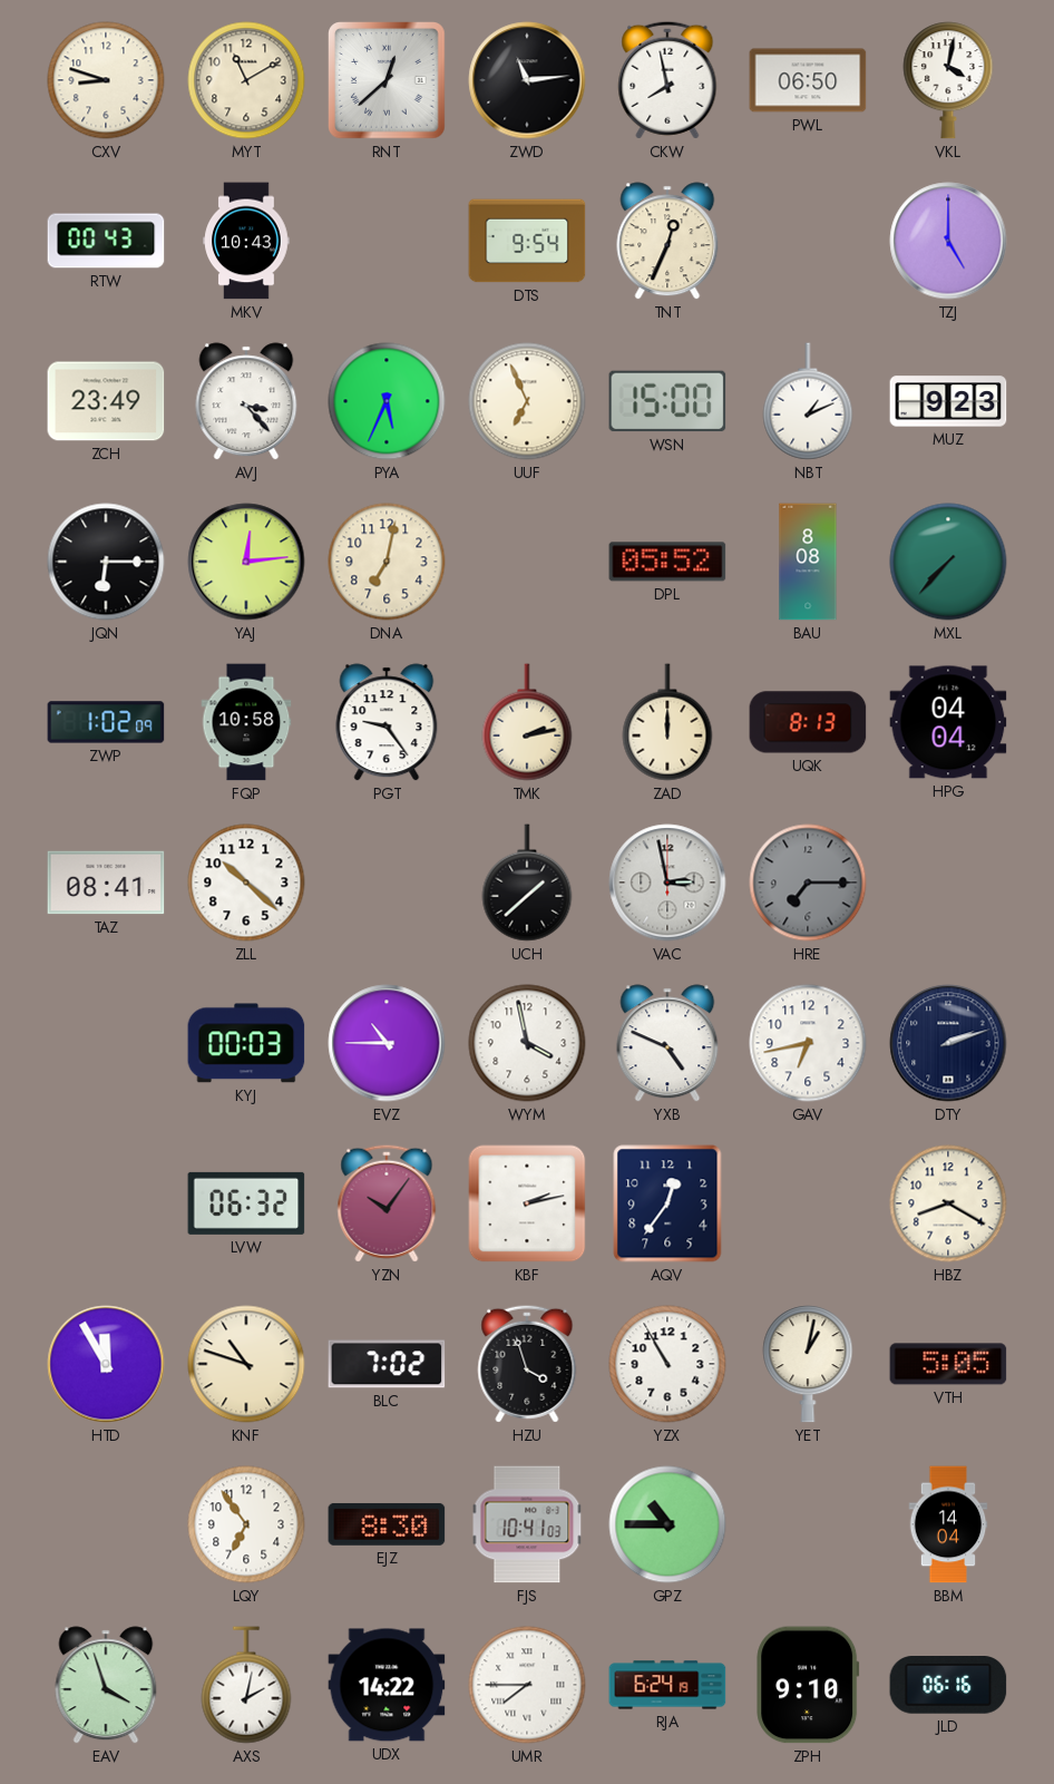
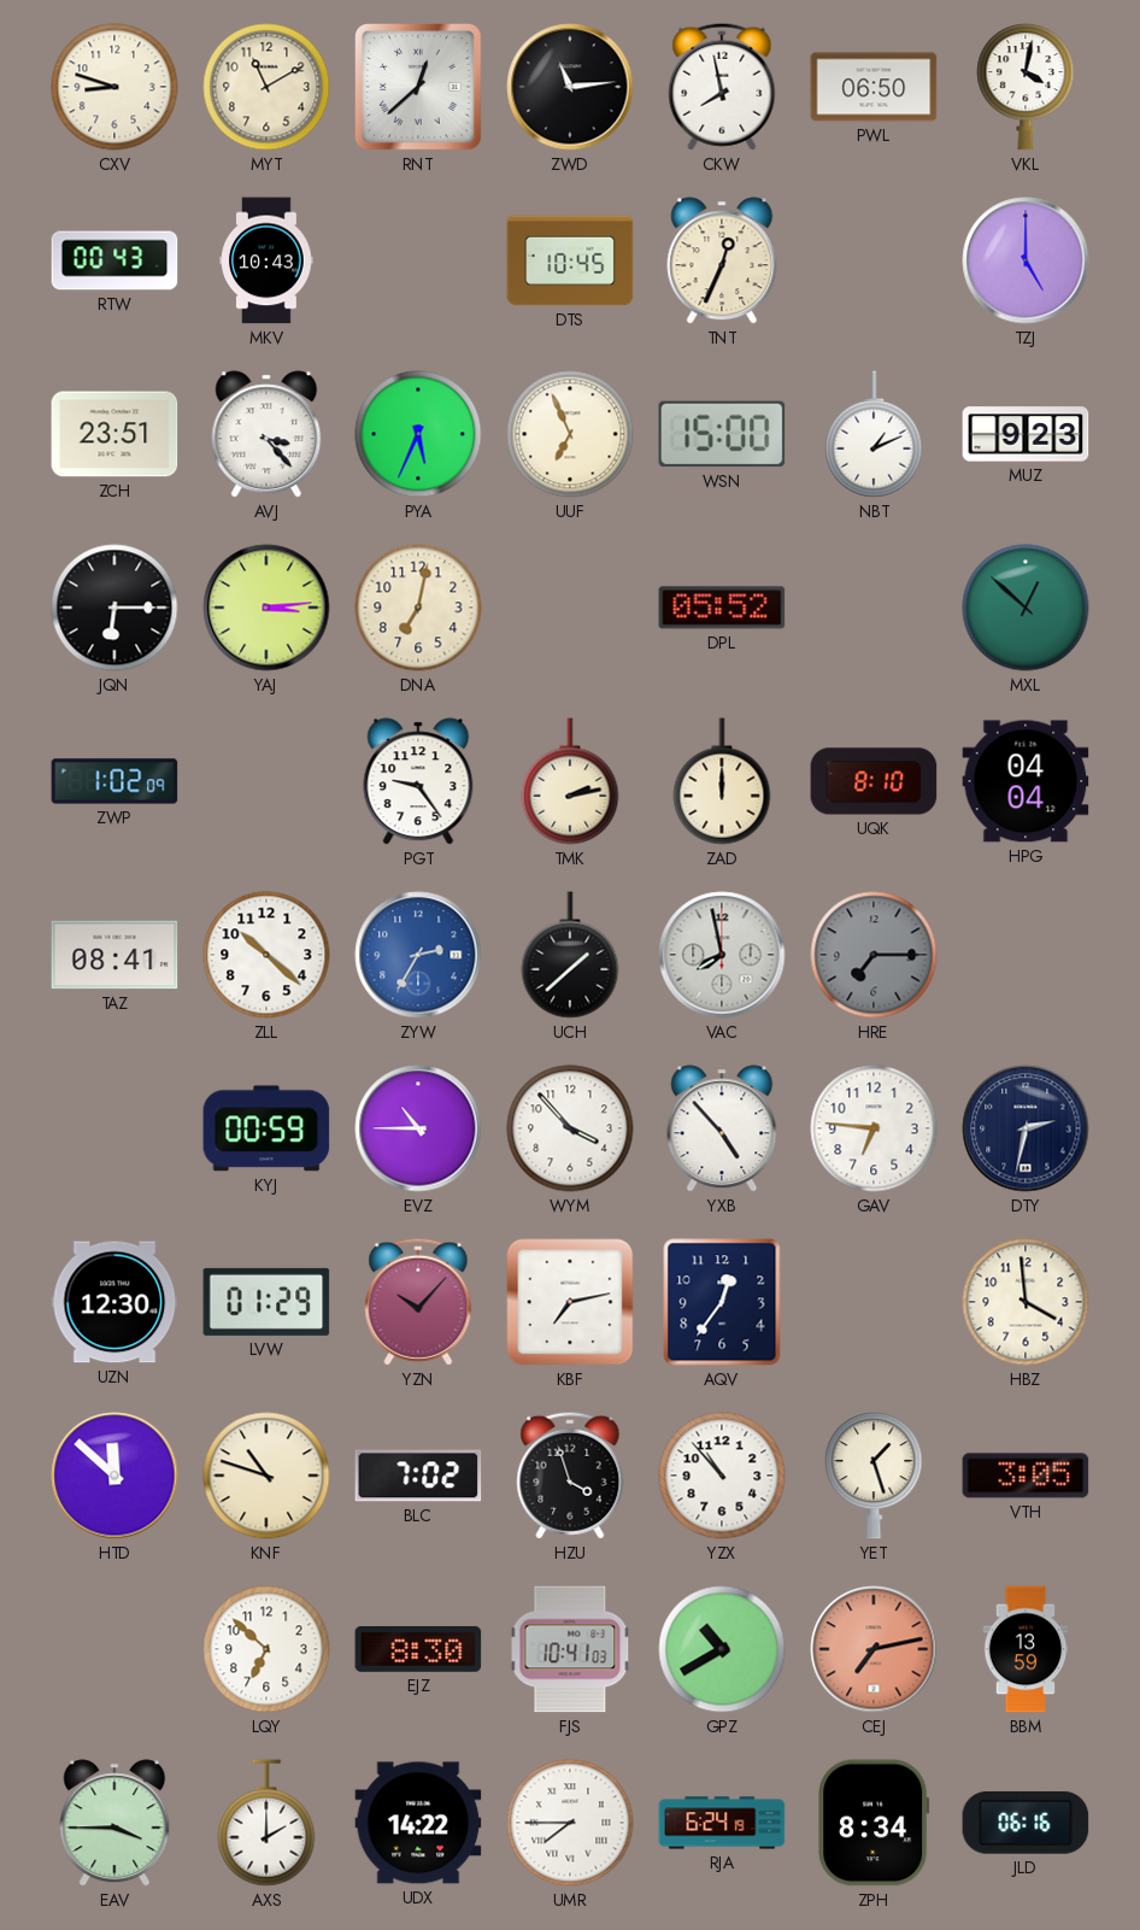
DTS: 9:54 -> 10:45
ZCH: 23:49 -> 23:51
YAJ: 12:14 -> 3:14
BAU: 8:08 -> none
MXL: 7:37 -> 12:52
FQP: 10:58 -> none
UQK: 8:13 -> 8:10
ZYW: none -> 2:35
VAC: 2:58 -> 7:58
KYJ: 00:03 -> 00:59
WYM: 3:58 -> 3:53
YXB: 4:49 -> 4:53
GAV: 6:43 -> 6:46
DTY: 2:12 -> 2:32
UZN: none -> 12:30
LVW: 06:32 -> 01:29
YZN: 10:06 -> 10:07
KBF: 2:13 -> 7:13
HBZ: 8:20 -> 3:59
HTD: 11:55 -> 11:52
YZX: 10:55 -> 10:53
YET: 1:02 -> 1:27
VTH: 5:05 -> 3:05
LQY: 6:54 -> 6:52
GPZ: 10:45 -> 10:40
CEJ: none -> 7:13
BBM: 14:04 -> 13:59
EAV: 3:57 -> 3:45
AXS: 2:02 -> 2:00
ZPH: 9:10 -> 8:34
